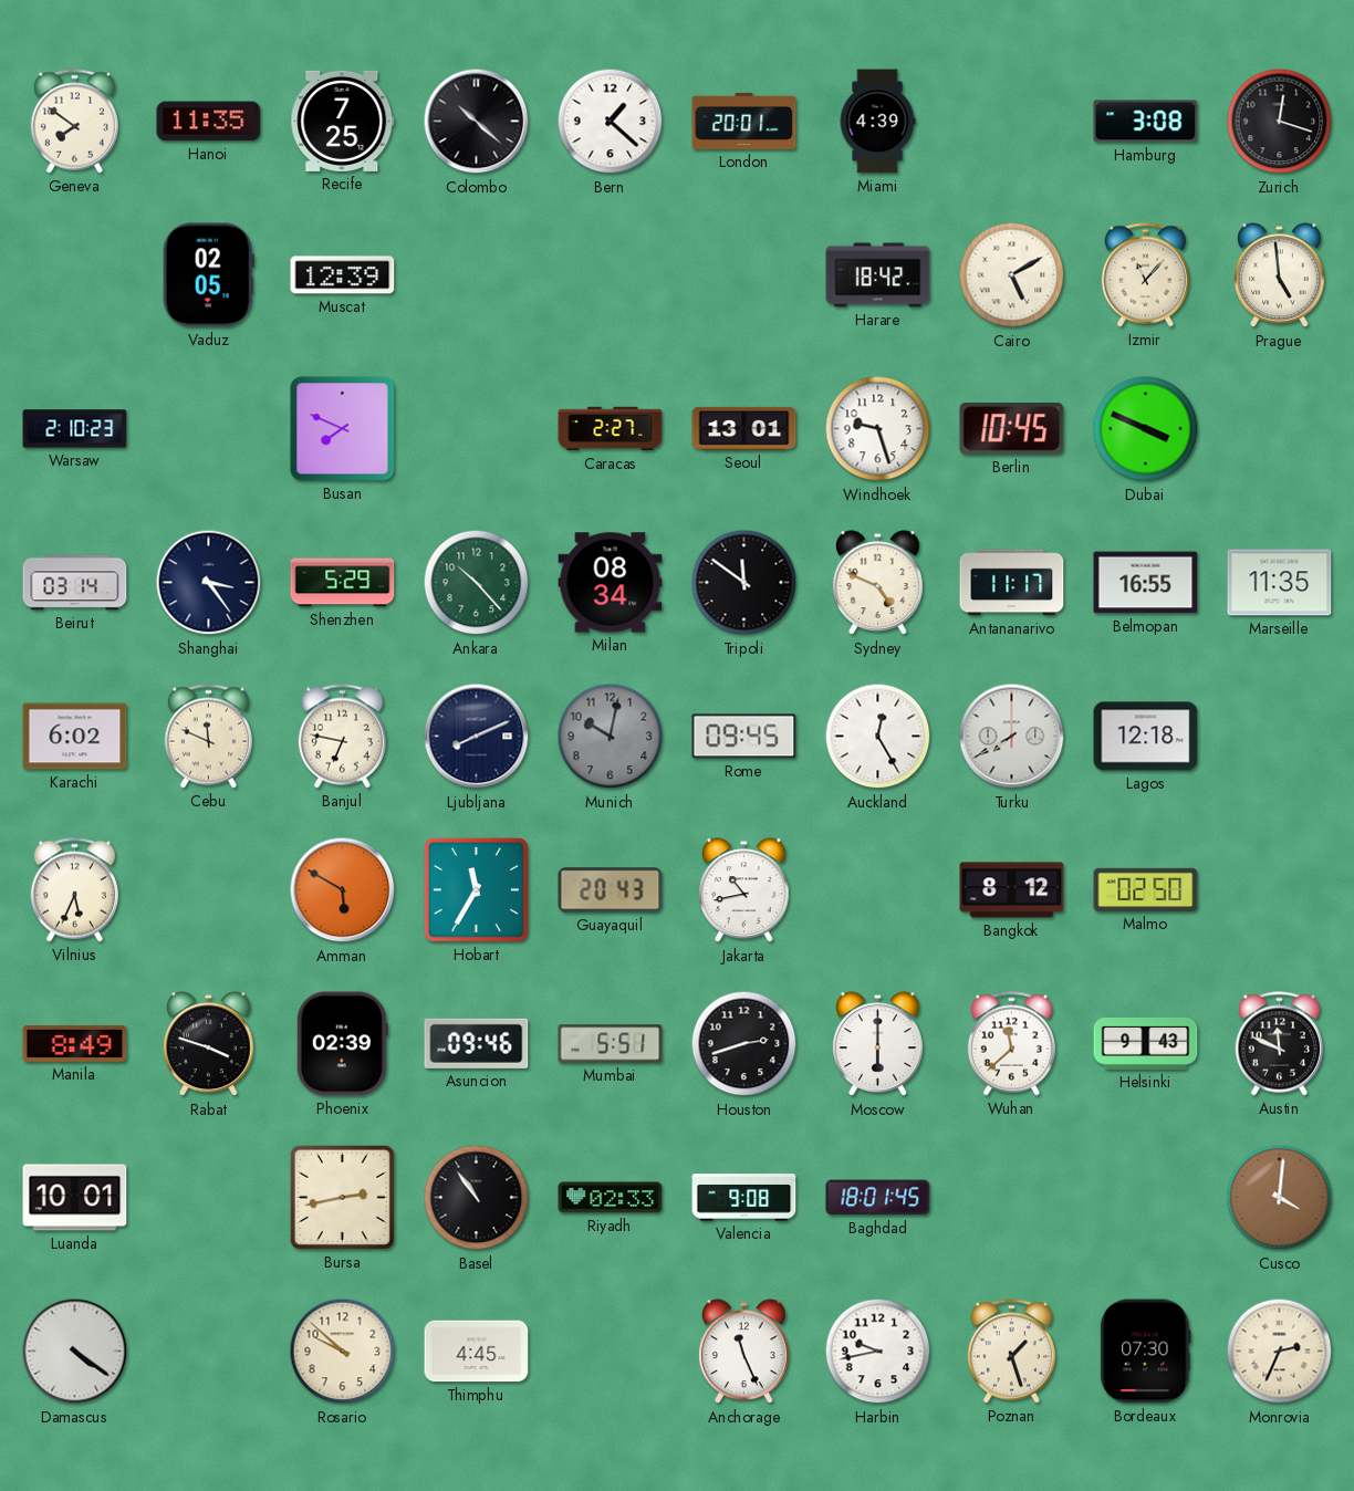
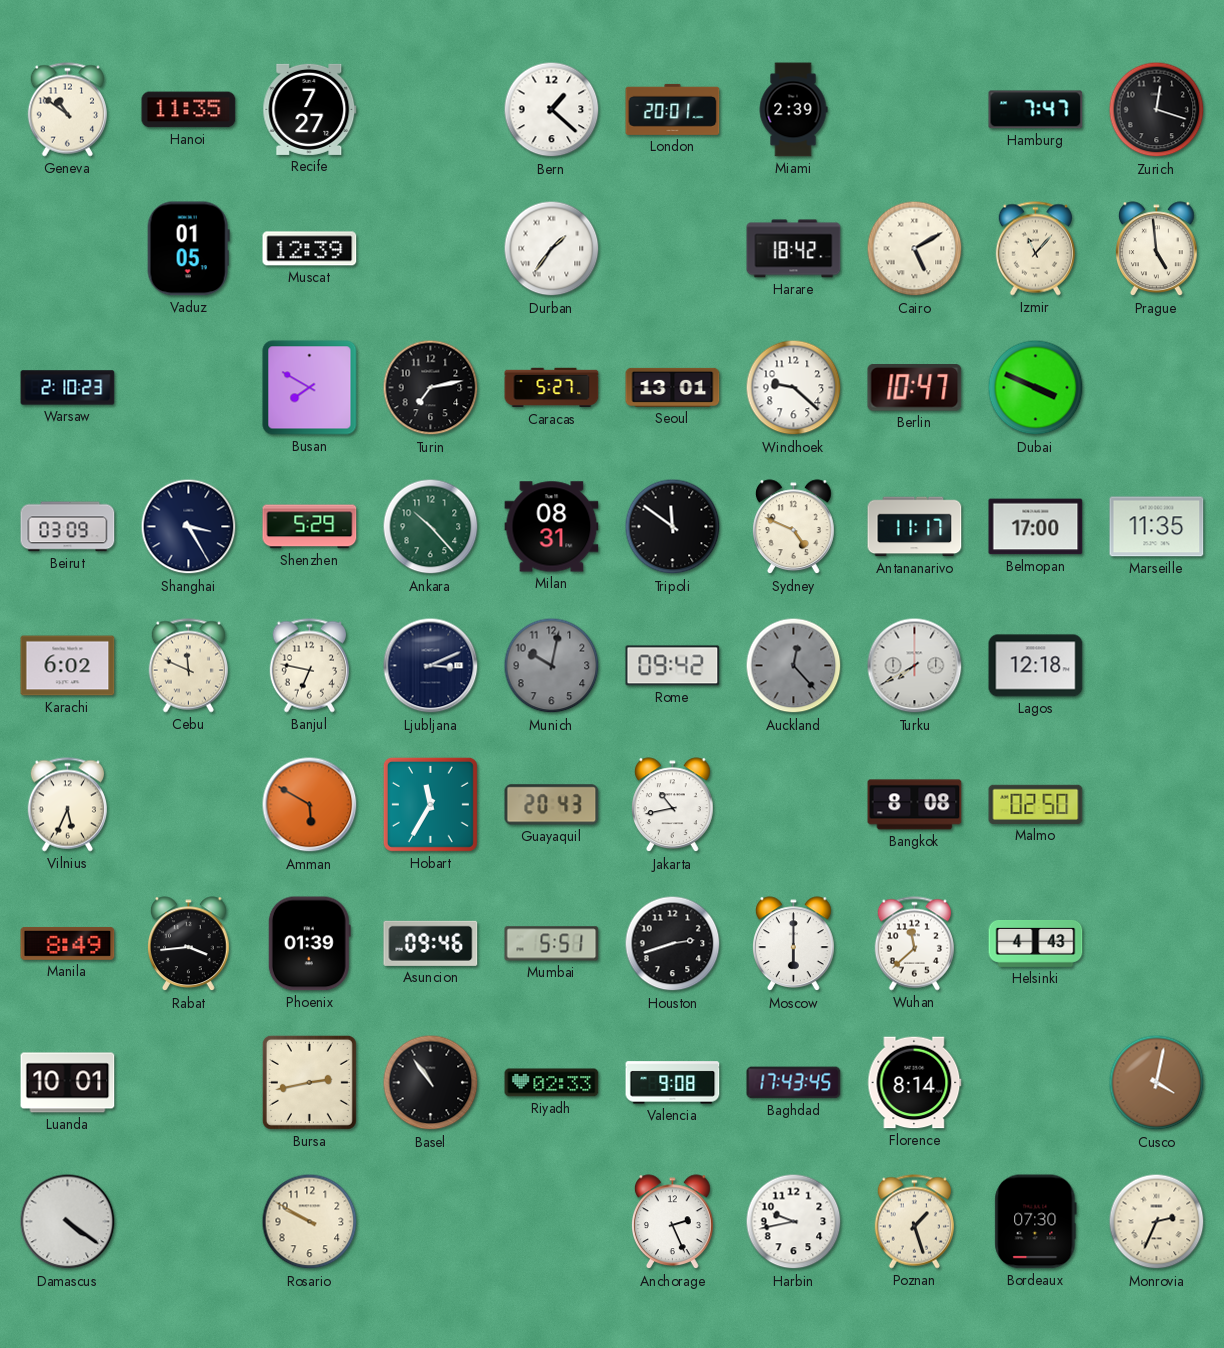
Geneva: 7:51 -> 10:51
Recife: 7:25 -> 7:27
Colombo: 10:22 -> none
Miami: 4:39 -> 2:39
Hamburg: 3:08 -> 7:47
Vaduz: 02:05 -> 01:05
Durban: none -> 1:36
Busan: 7:49 -> 7:50
Turin: none -> 7:13
Caracas: 2:27 -> 5:27
Windhoek: 9:27 -> 9:22
Berlin: 10:45 -> 10:47
Beirut: 03:14 -> 03:09
Shanghai: 3:24 -> 3:25
Milan: 08:34 -> 08:31
Belmopan: 16:55 -> 17:00
Ljubljana: 8:11 -> 3:11
Rome: 09:45 -> 09:42
Auckland: 12:25 -> 12:23
Auckland dial: white -> grey
Bangkok: 8:12 -> 8:08
Rabat: 3:48 -> 3:44
Phoenix: 02:39 -> 01:39
Helsinki: 9:43 -> 4:43
Austin: 11:49 -> none
Baghdad: 18:01 -> 17:43
Florence: none -> 8:14
Cusco: 4:01 -> 4:02
Rosario: 9:52 -> 9:50
Thimphu: 4:45 -> none
Anchorage: 11:26 -> 2:26
